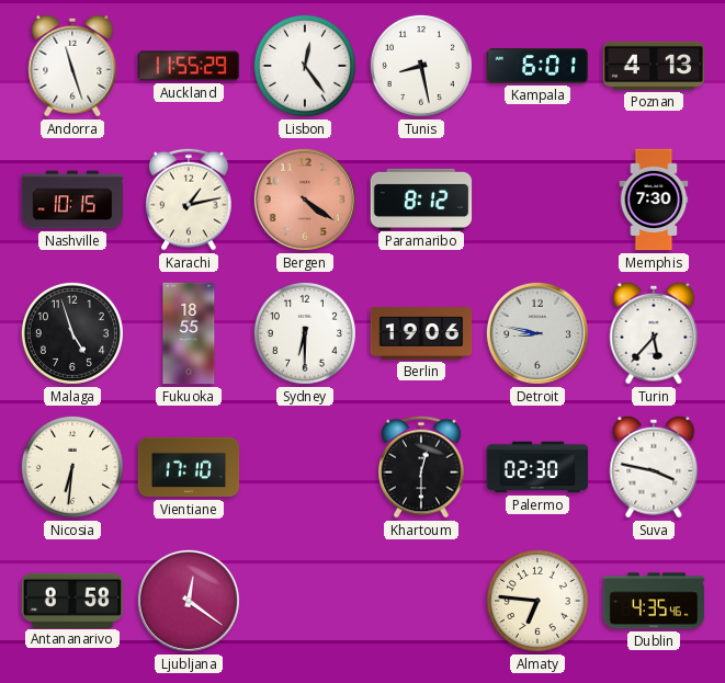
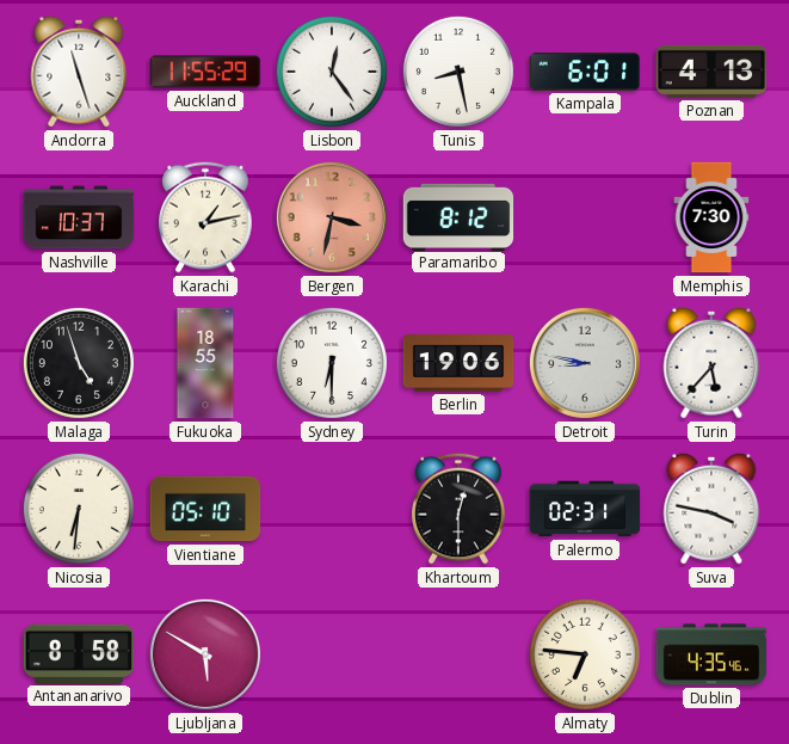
Nashville: 10:15 -> 10:37
Bergen: 4:21 -> 3:32
Vientiane: 17:10 -> 05:10
Palermo: 02:30 -> 02:31
Ljubljana: 12:21 -> 5:50
